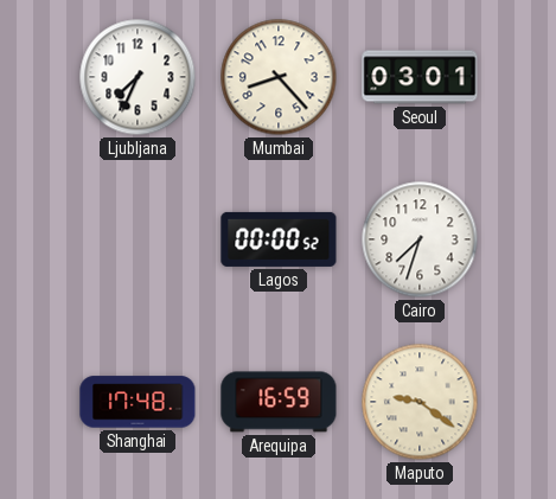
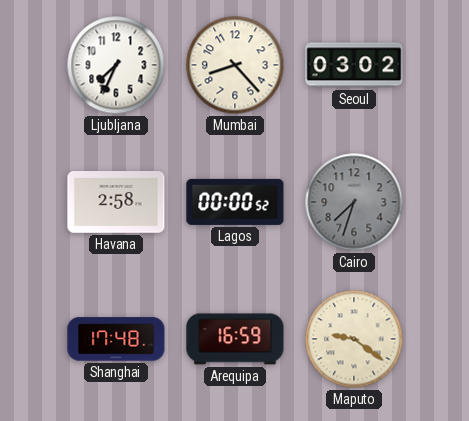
Seoul: 03:01 -> 03:02
Havana: none -> 2:58
Cairo dial: white -> grey
